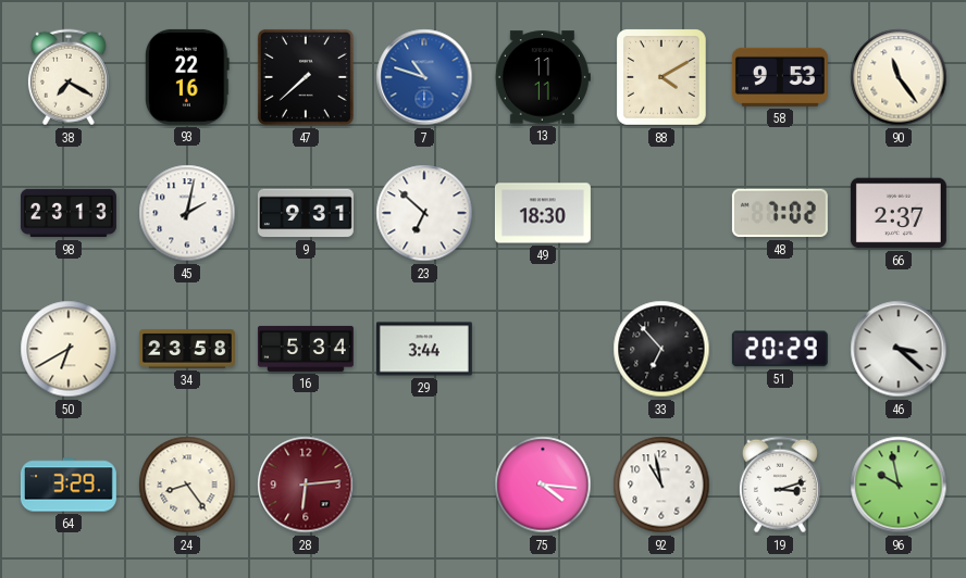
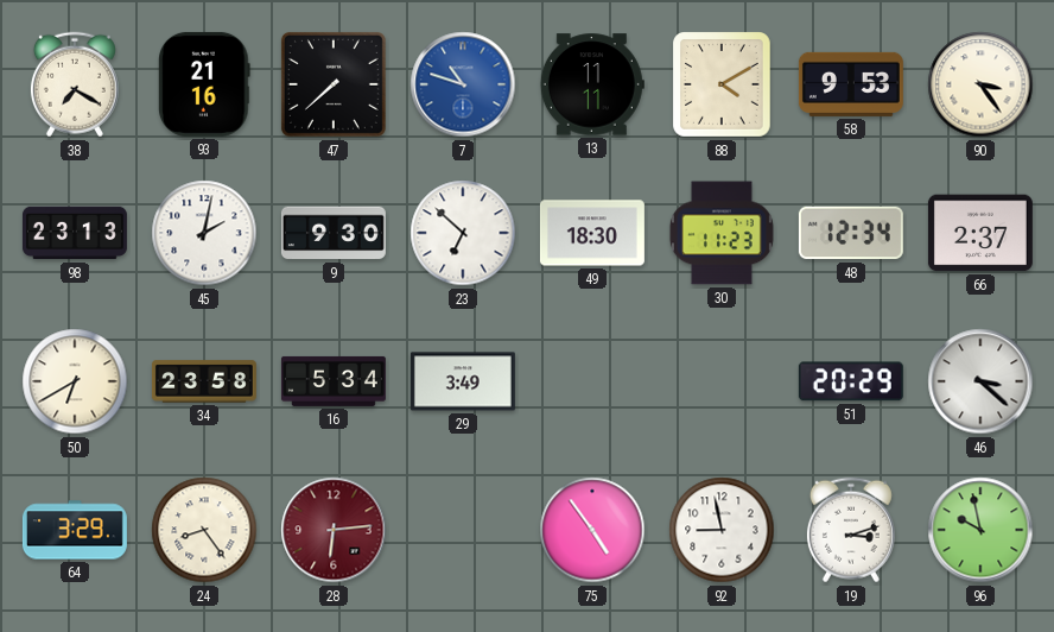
93: 22:16 -> 21:16
90: 11:24 -> 3:24
9: 9:31 -> 9:30
30: none -> 11:23
48: 7:02 -> 12:34
29: 3:44 -> 3:49
33: 6:53 -> none
75: 4:16 -> 4:54
92: 10:58 -> 8:58
